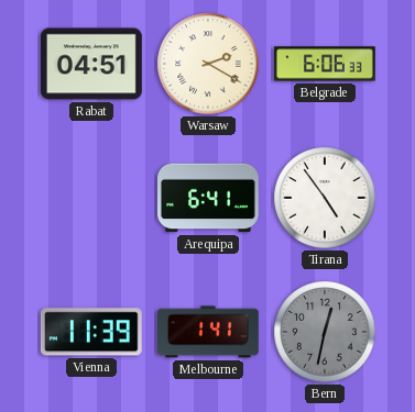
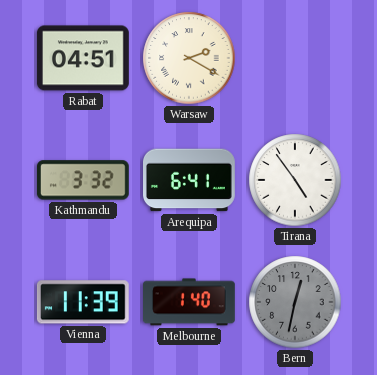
Belgrade: 6:06 -> none
Kathmandu: none -> 3:32
Melbourne: 1:41 -> 1:40
